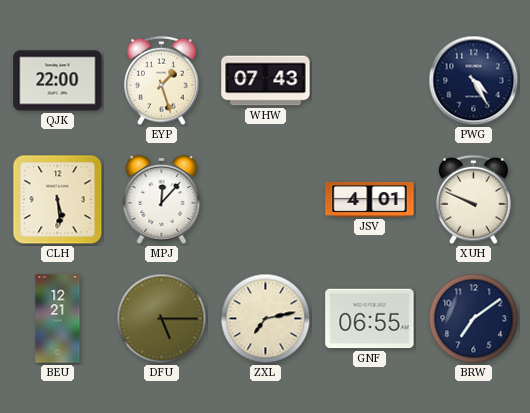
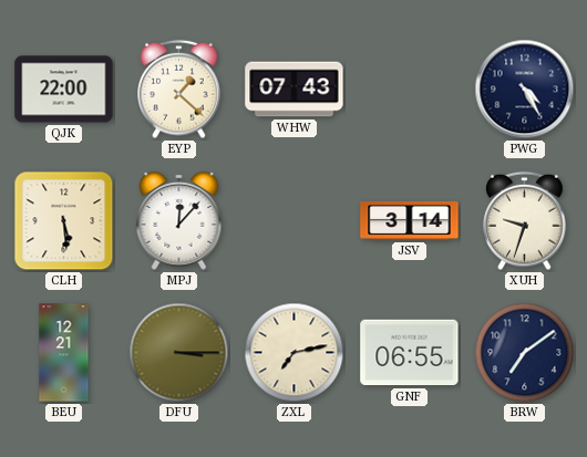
EYP: 1:27 -> 1:22
JSV: 4:01 -> 3:14
XUH: 9:49 -> 9:33
DFU: 5:15 -> 3:15
